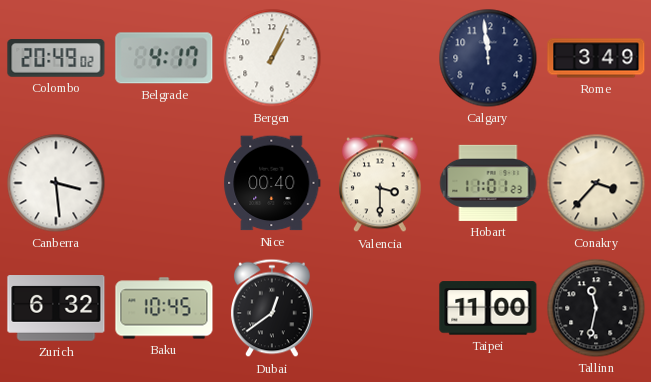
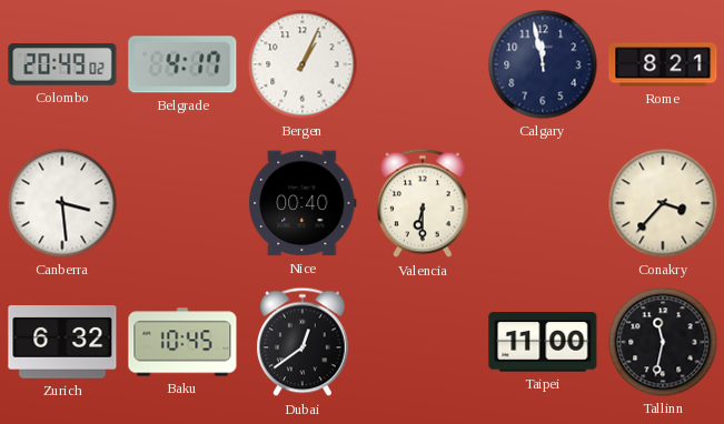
Calgary: 11:59 -> 11:58
Rome: 3:49 -> 8:21
Valencia: 3:30 -> 6:30
Hobart: 11:01 -> none
